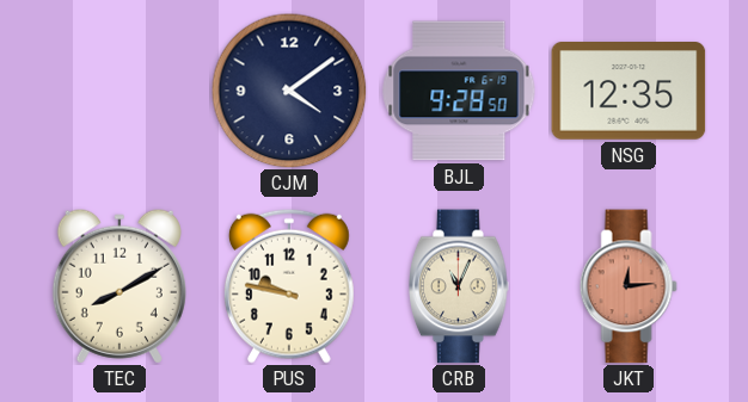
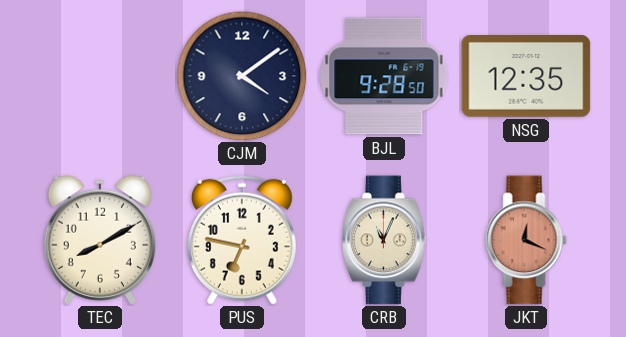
PUS: 9:47 -> 6:47
JKT: 12:14 -> 12:19
